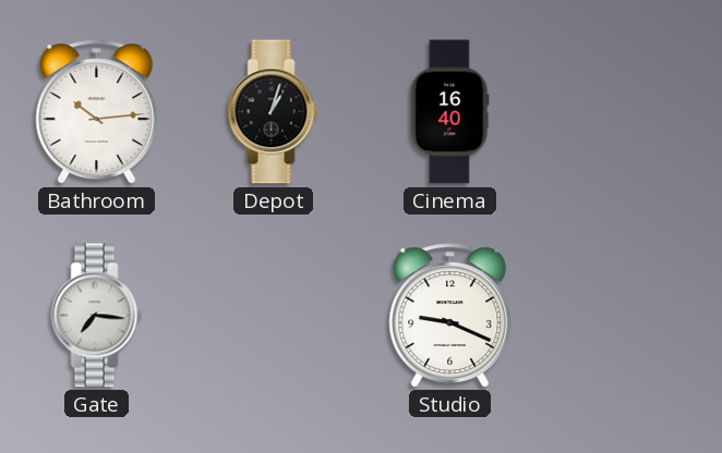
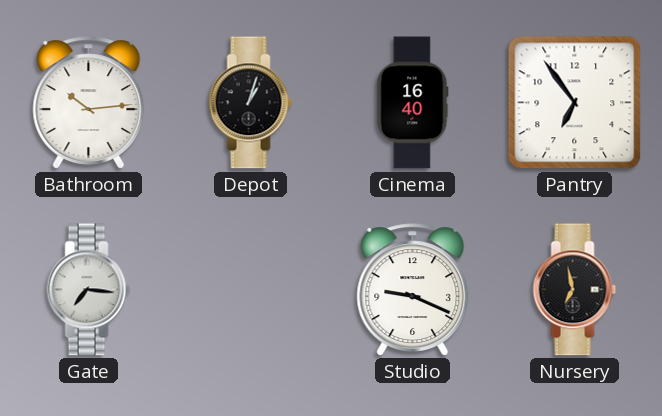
Pantry: none -> 6:54
Nursery: none -> 6:58
